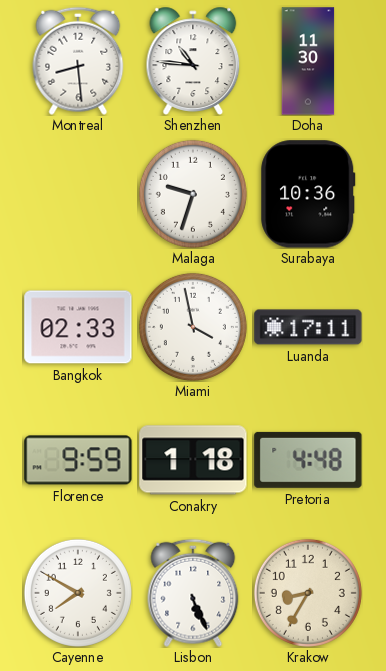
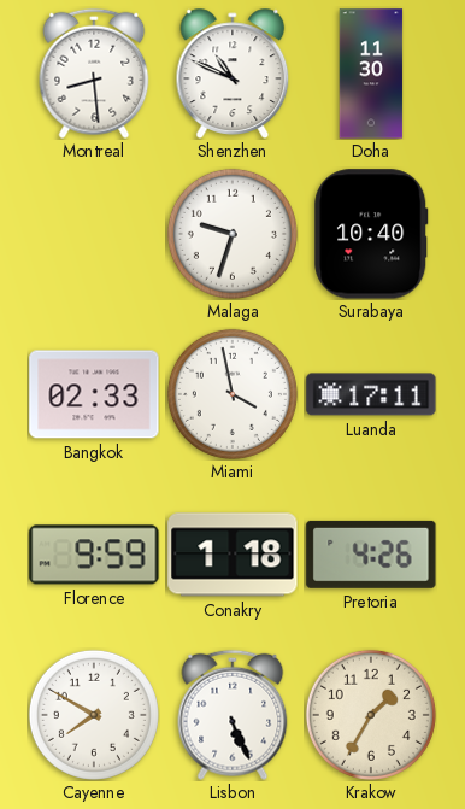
Shenzhen: 10:46 -> 10:49
Surabaya: 10:36 -> 10:40
Pretoria: 4:48 -> 4:26
Krakow: 8:35 -> 1:35
